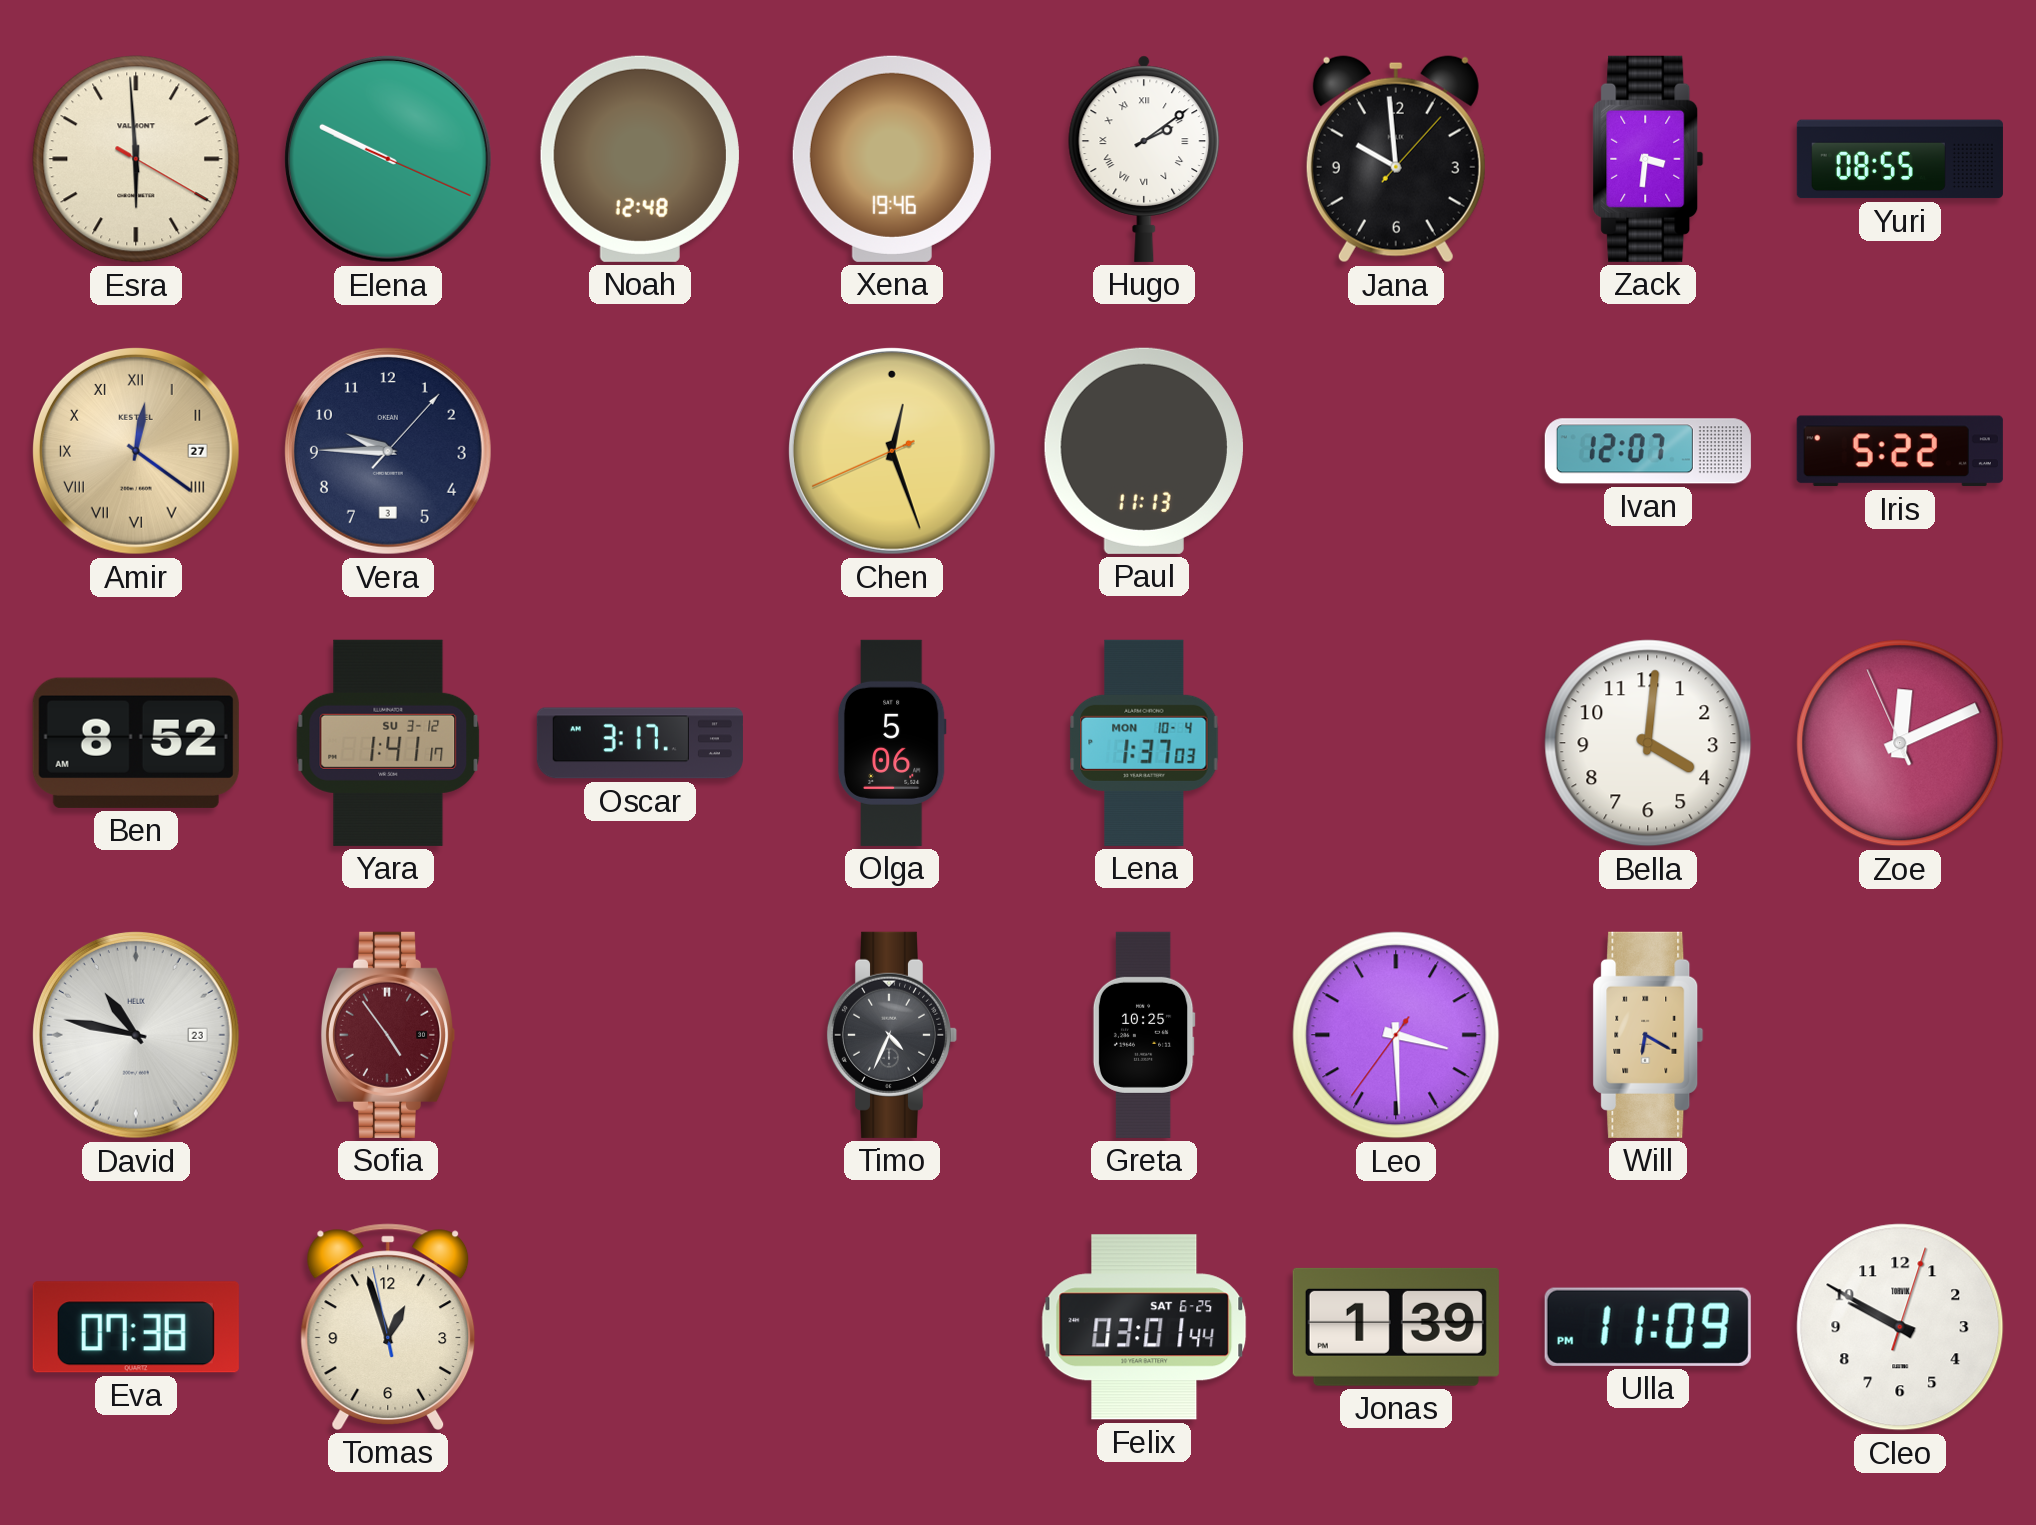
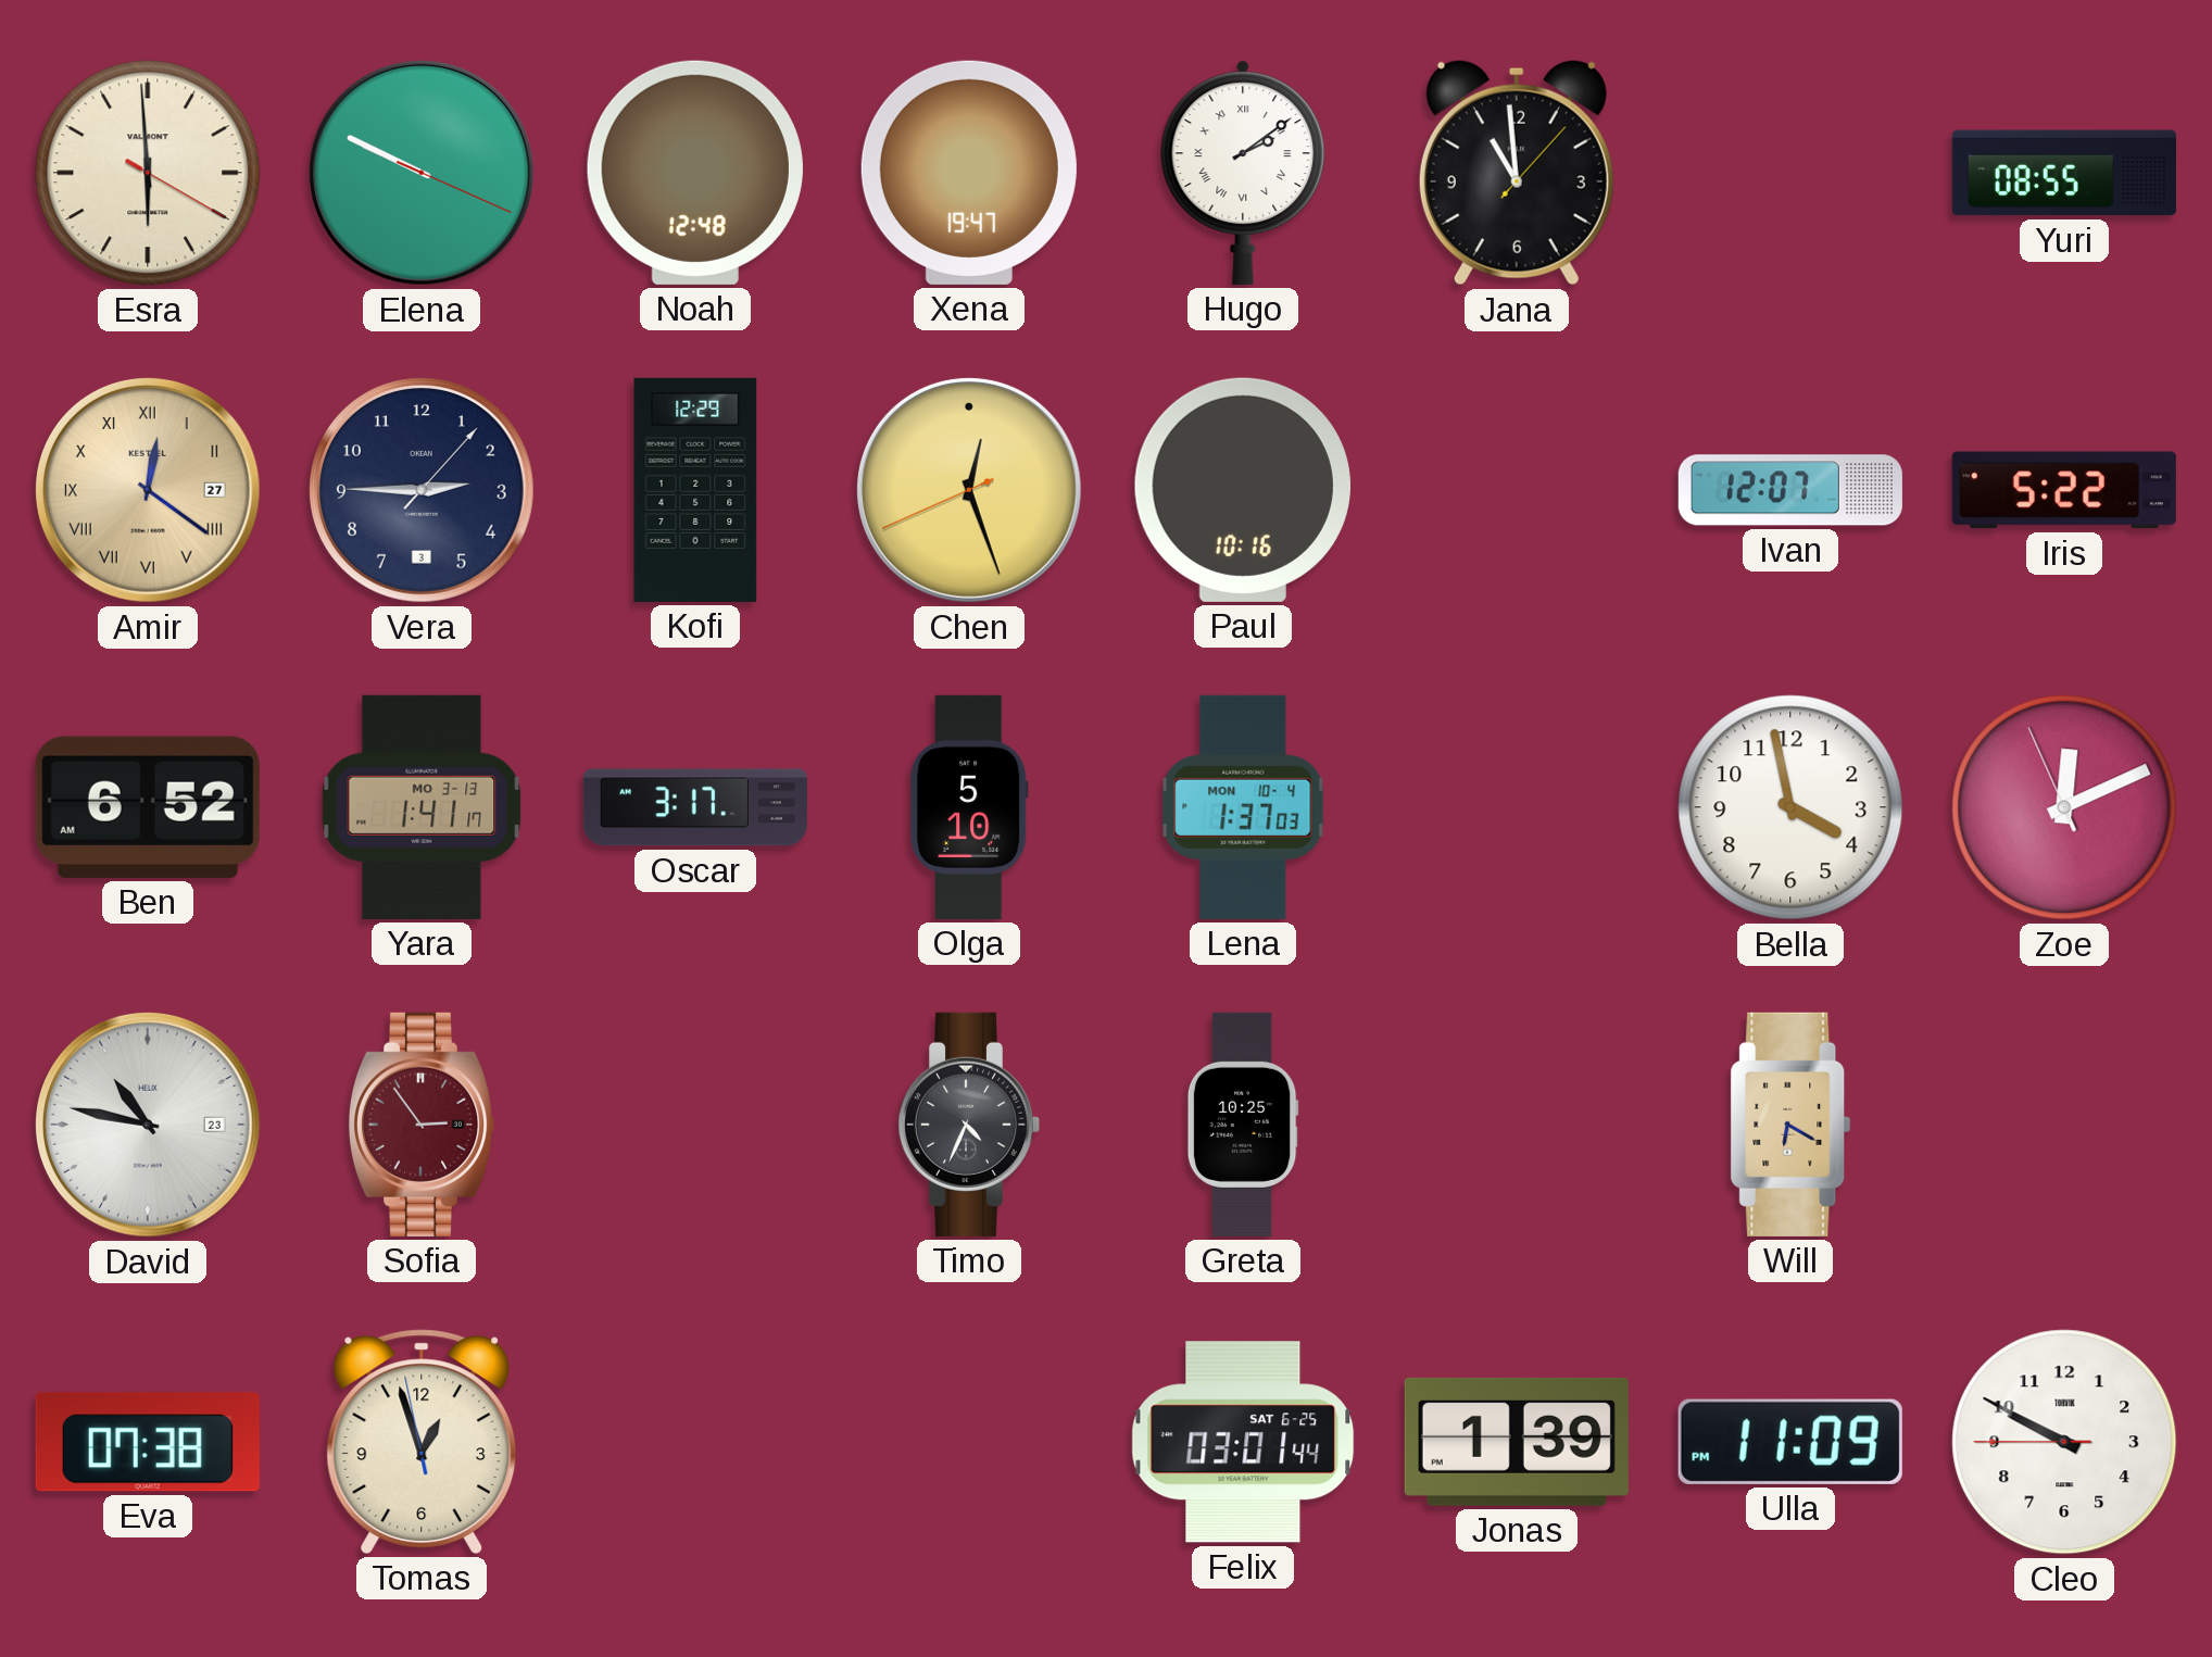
Xena: 19:46 -> 19:47
Jana: 9:59 -> 10:59
Zack: 3:31 -> none
Vera: 9:45 -> 2:45
Kofi: none -> 12:29
Paul: 11:13 -> 10:16
Ben: 8:52 -> 6:52
Yara date: SU 3-12 -> MO 3-13
Olga: 5:06 -> 5:10
Bella: 4:01 -> 3:58
Sofia: 4:54 -> 2:54
Leo: 3:29 -> none
Cleo: 9:50 -> 9:49
